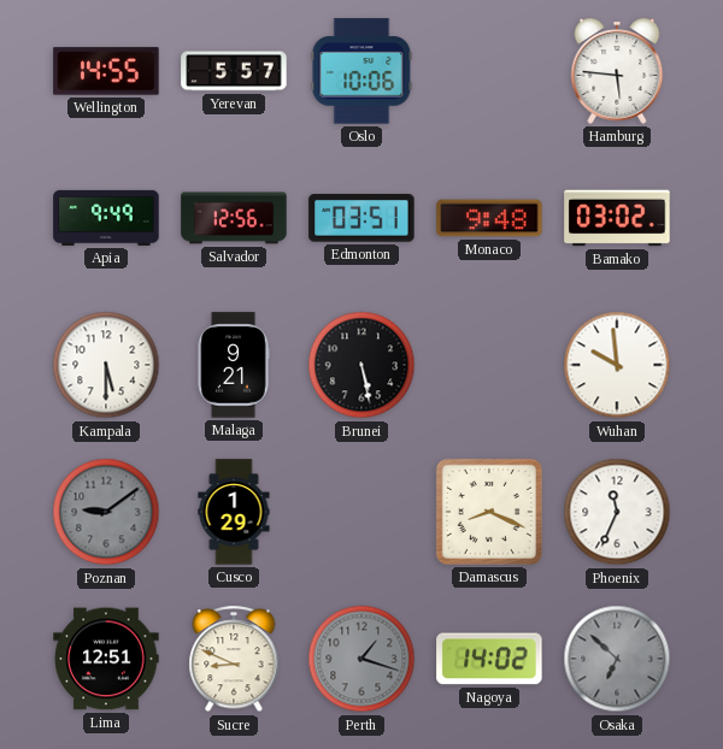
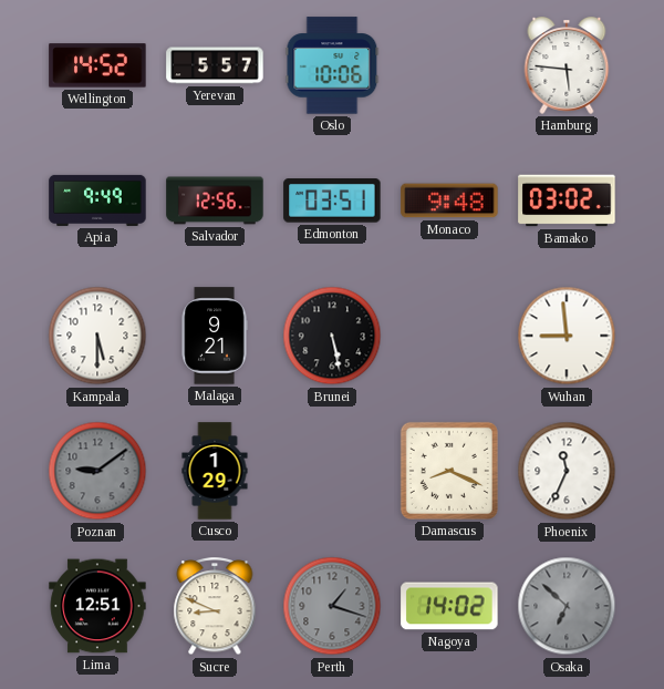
Wellington: 14:55 -> 14:52
Wuhan: 9:59 -> 8:59
